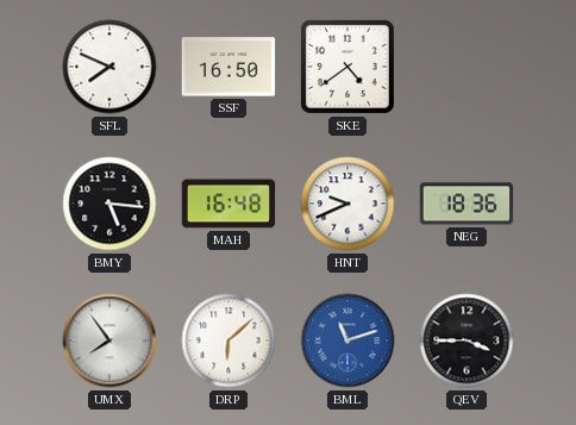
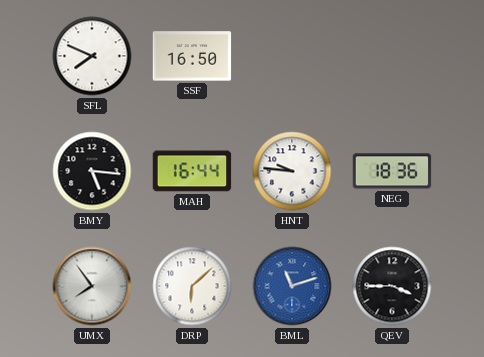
SKE: 4:39 -> none
MAH: 16:48 -> 16:44
HNT: 9:41 -> 9:46
